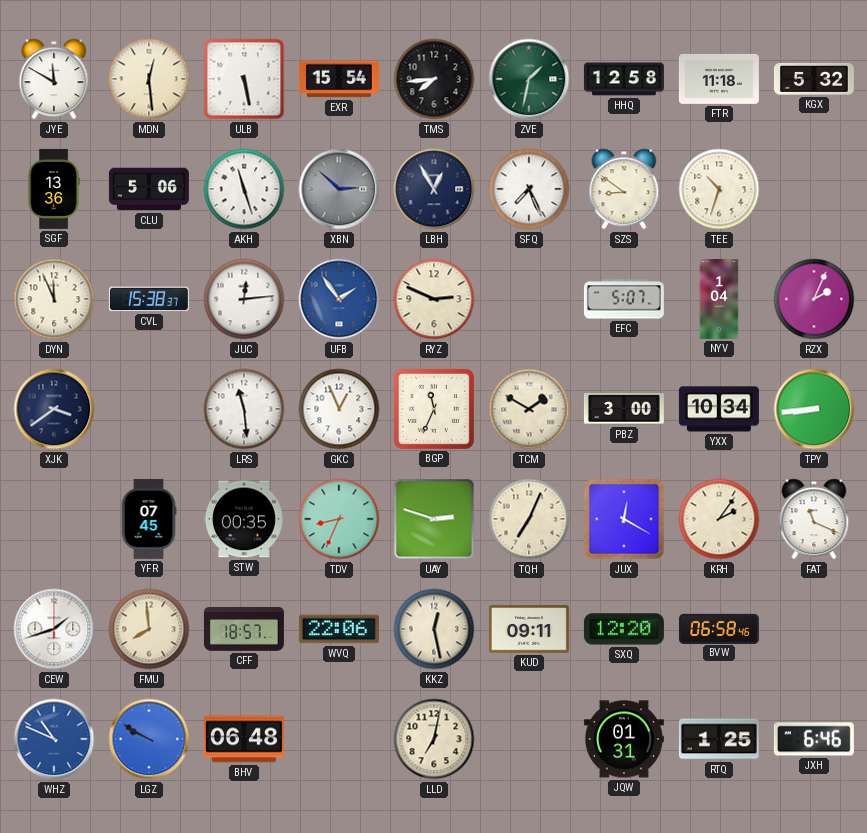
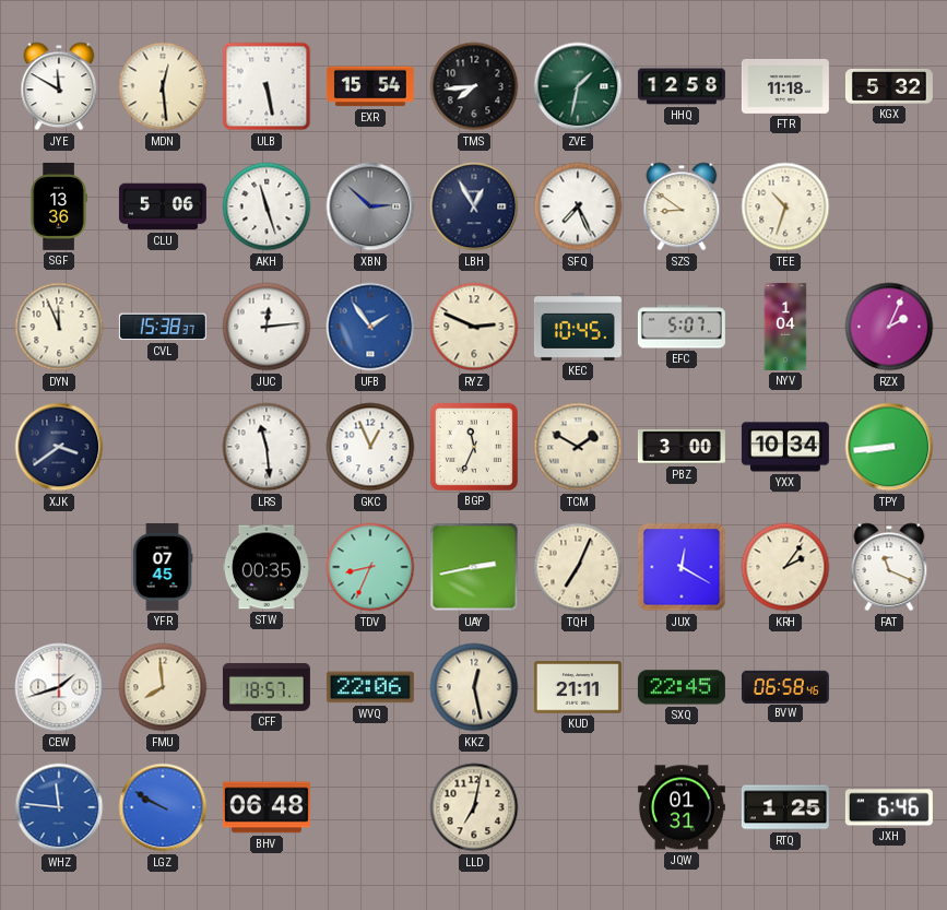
KEC: none -> 10:45
UAY: 2:48 -> 2:43
KUD: 09:11 -> 21:11
SXQ: 12:20 -> 22:45
WHZ: 10:49 -> 11:46
